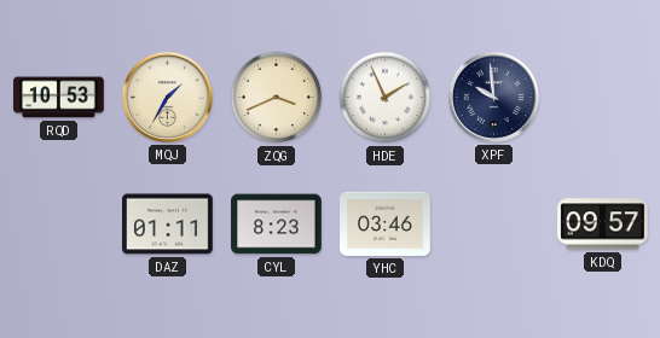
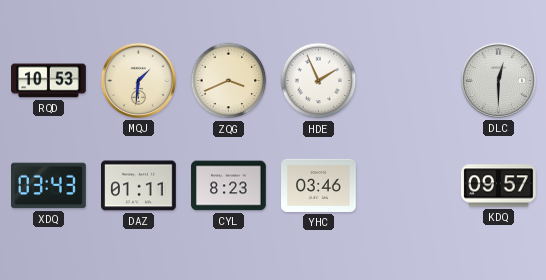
MQJ: 1:35 -> 1:31
XPF: 9:59 -> none
DLC: none -> 12:30
XDQ: none -> 03:43
